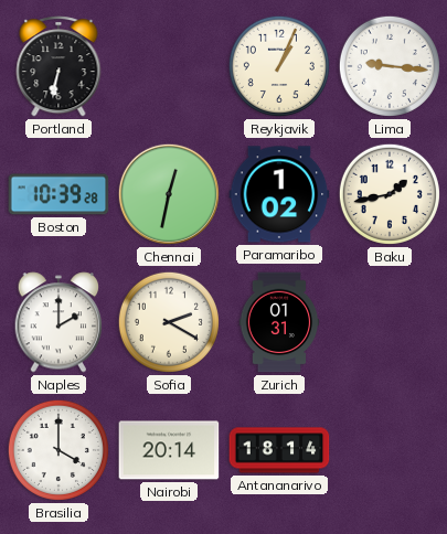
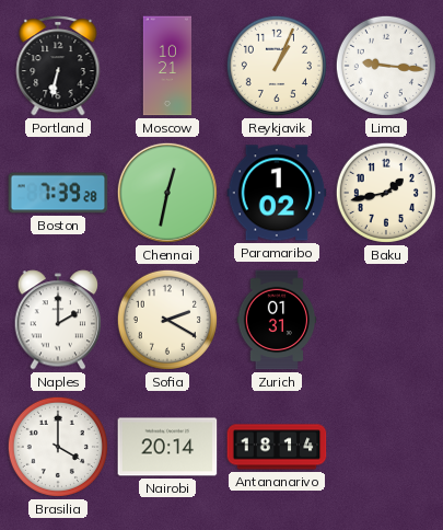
Moscow: none -> 10:21
Boston: 10:39 -> 7:39
